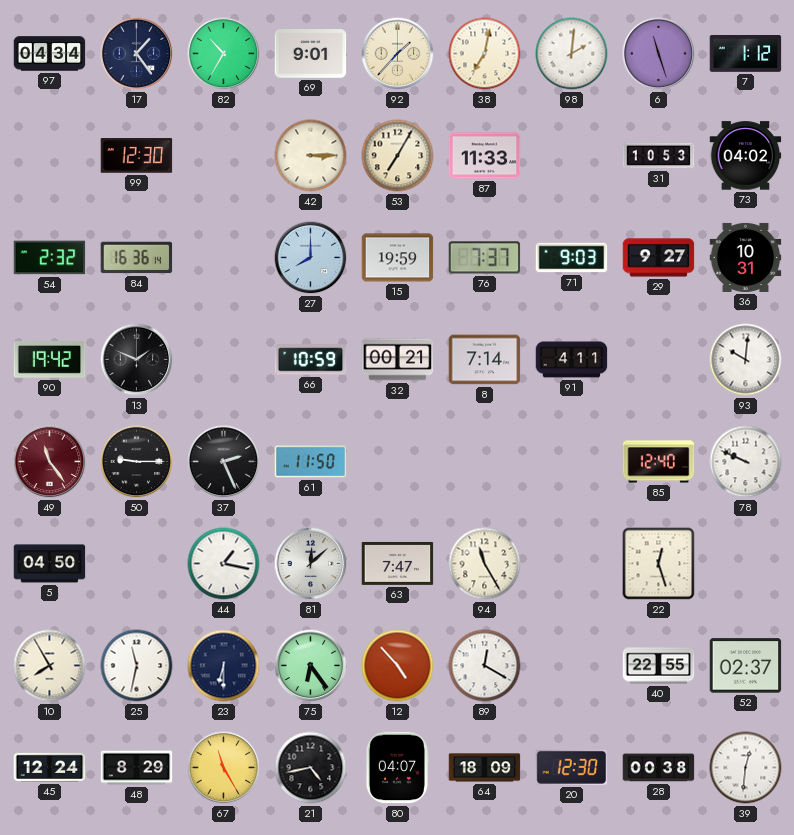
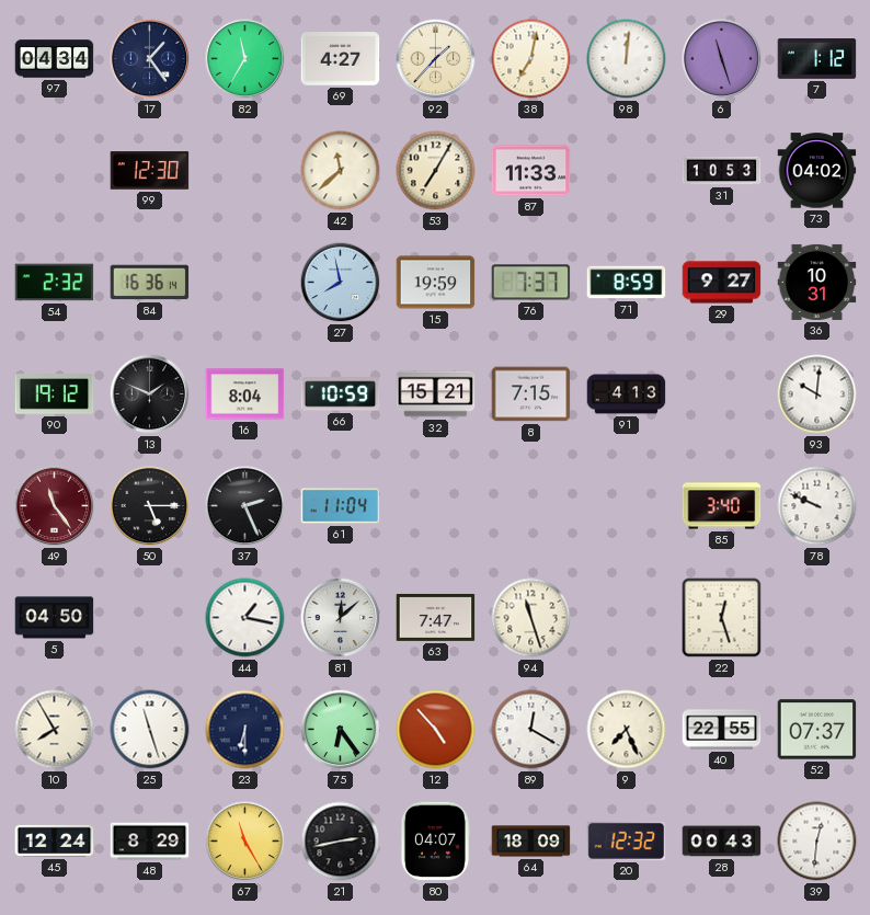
82: 10:35 -> 11:35
69: 9:01 -> 4:27
98: 2:01 -> 12:01
42: 3:15 -> 11:38
27: 8:00 -> 7:58
71: 9:03 -> 8:59
90: 19:42 -> 19:12
16: none -> 8:04
32: 00:21 -> 15:21
8: 7:14 -> 7:15
91: 4:11 -> 4:13
50: 9:15 -> 5:15
61: 11:50 -> 11:04
85: 12:40 -> 3:40
94: 11:25 -> 11:27
25: 11:32 -> 11:27
9: none -> 7:26
52: 02:37 -> 07:37
21: 4:43 -> 2:43
20: 12:30 -> 12:32
28: 00:38 -> 00:43
